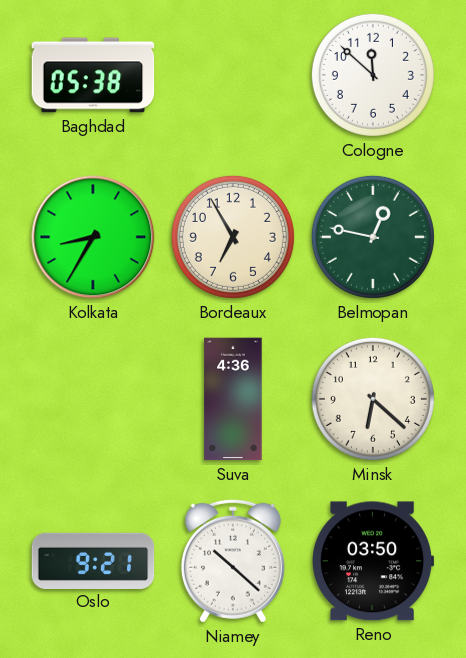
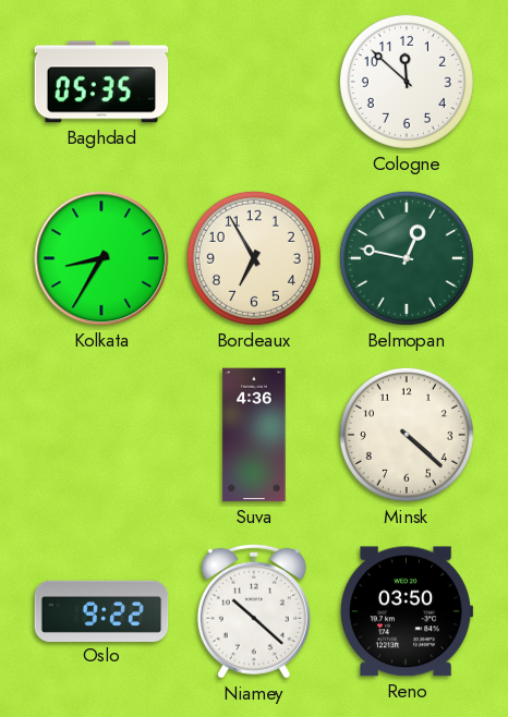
Baghdad: 05:38 -> 05:35
Minsk: 6:22 -> 4:22
Oslo: 9:21 -> 9:22
